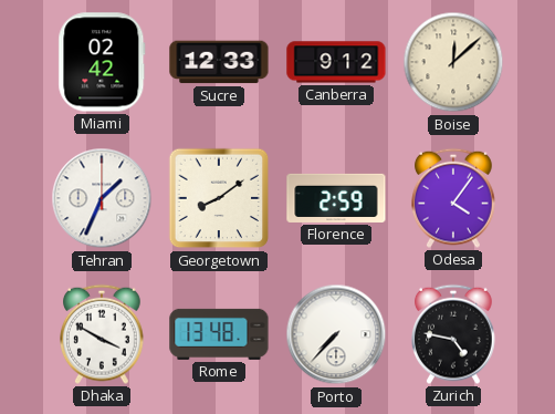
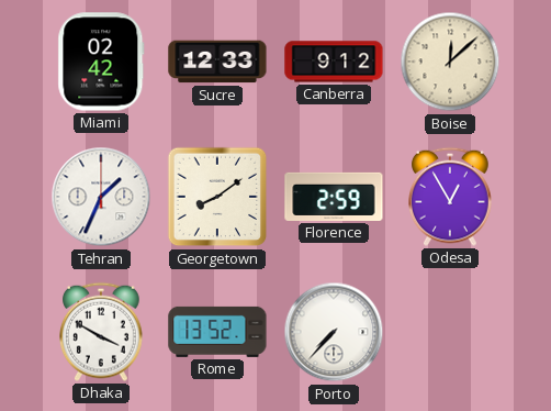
Odesa: 4:06 -> 12:55
Rome: 13:48 -> 13:52
Zurich: 4:47 -> none
